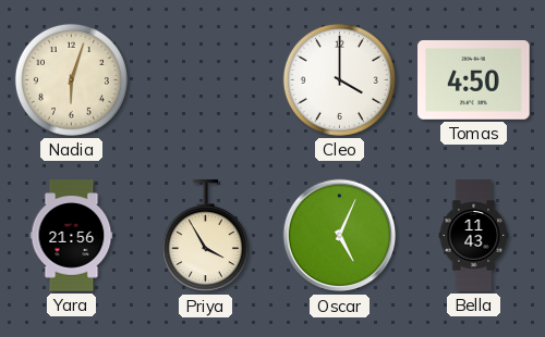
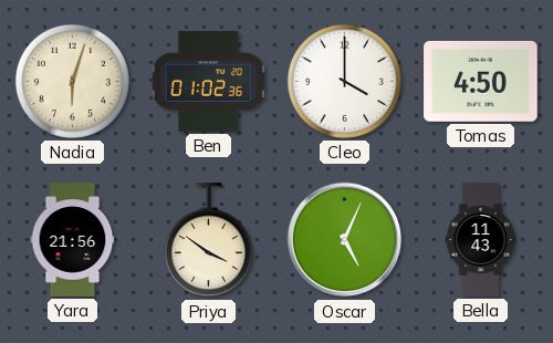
Ben: none -> 01:02
Priya: 3:55 -> 3:51
